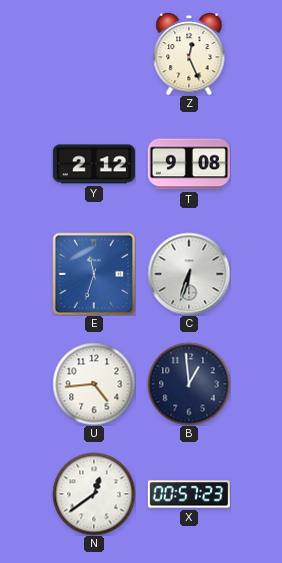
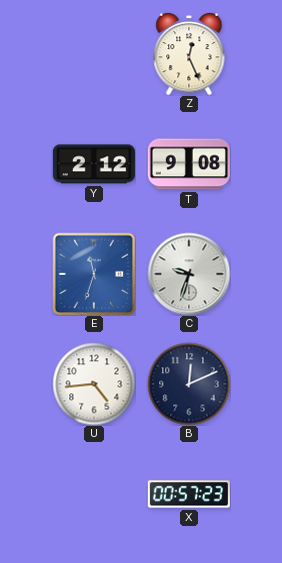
C: 6:33 -> 9:33
B: 12:59 -> 12:11
N: 12:39 -> none
